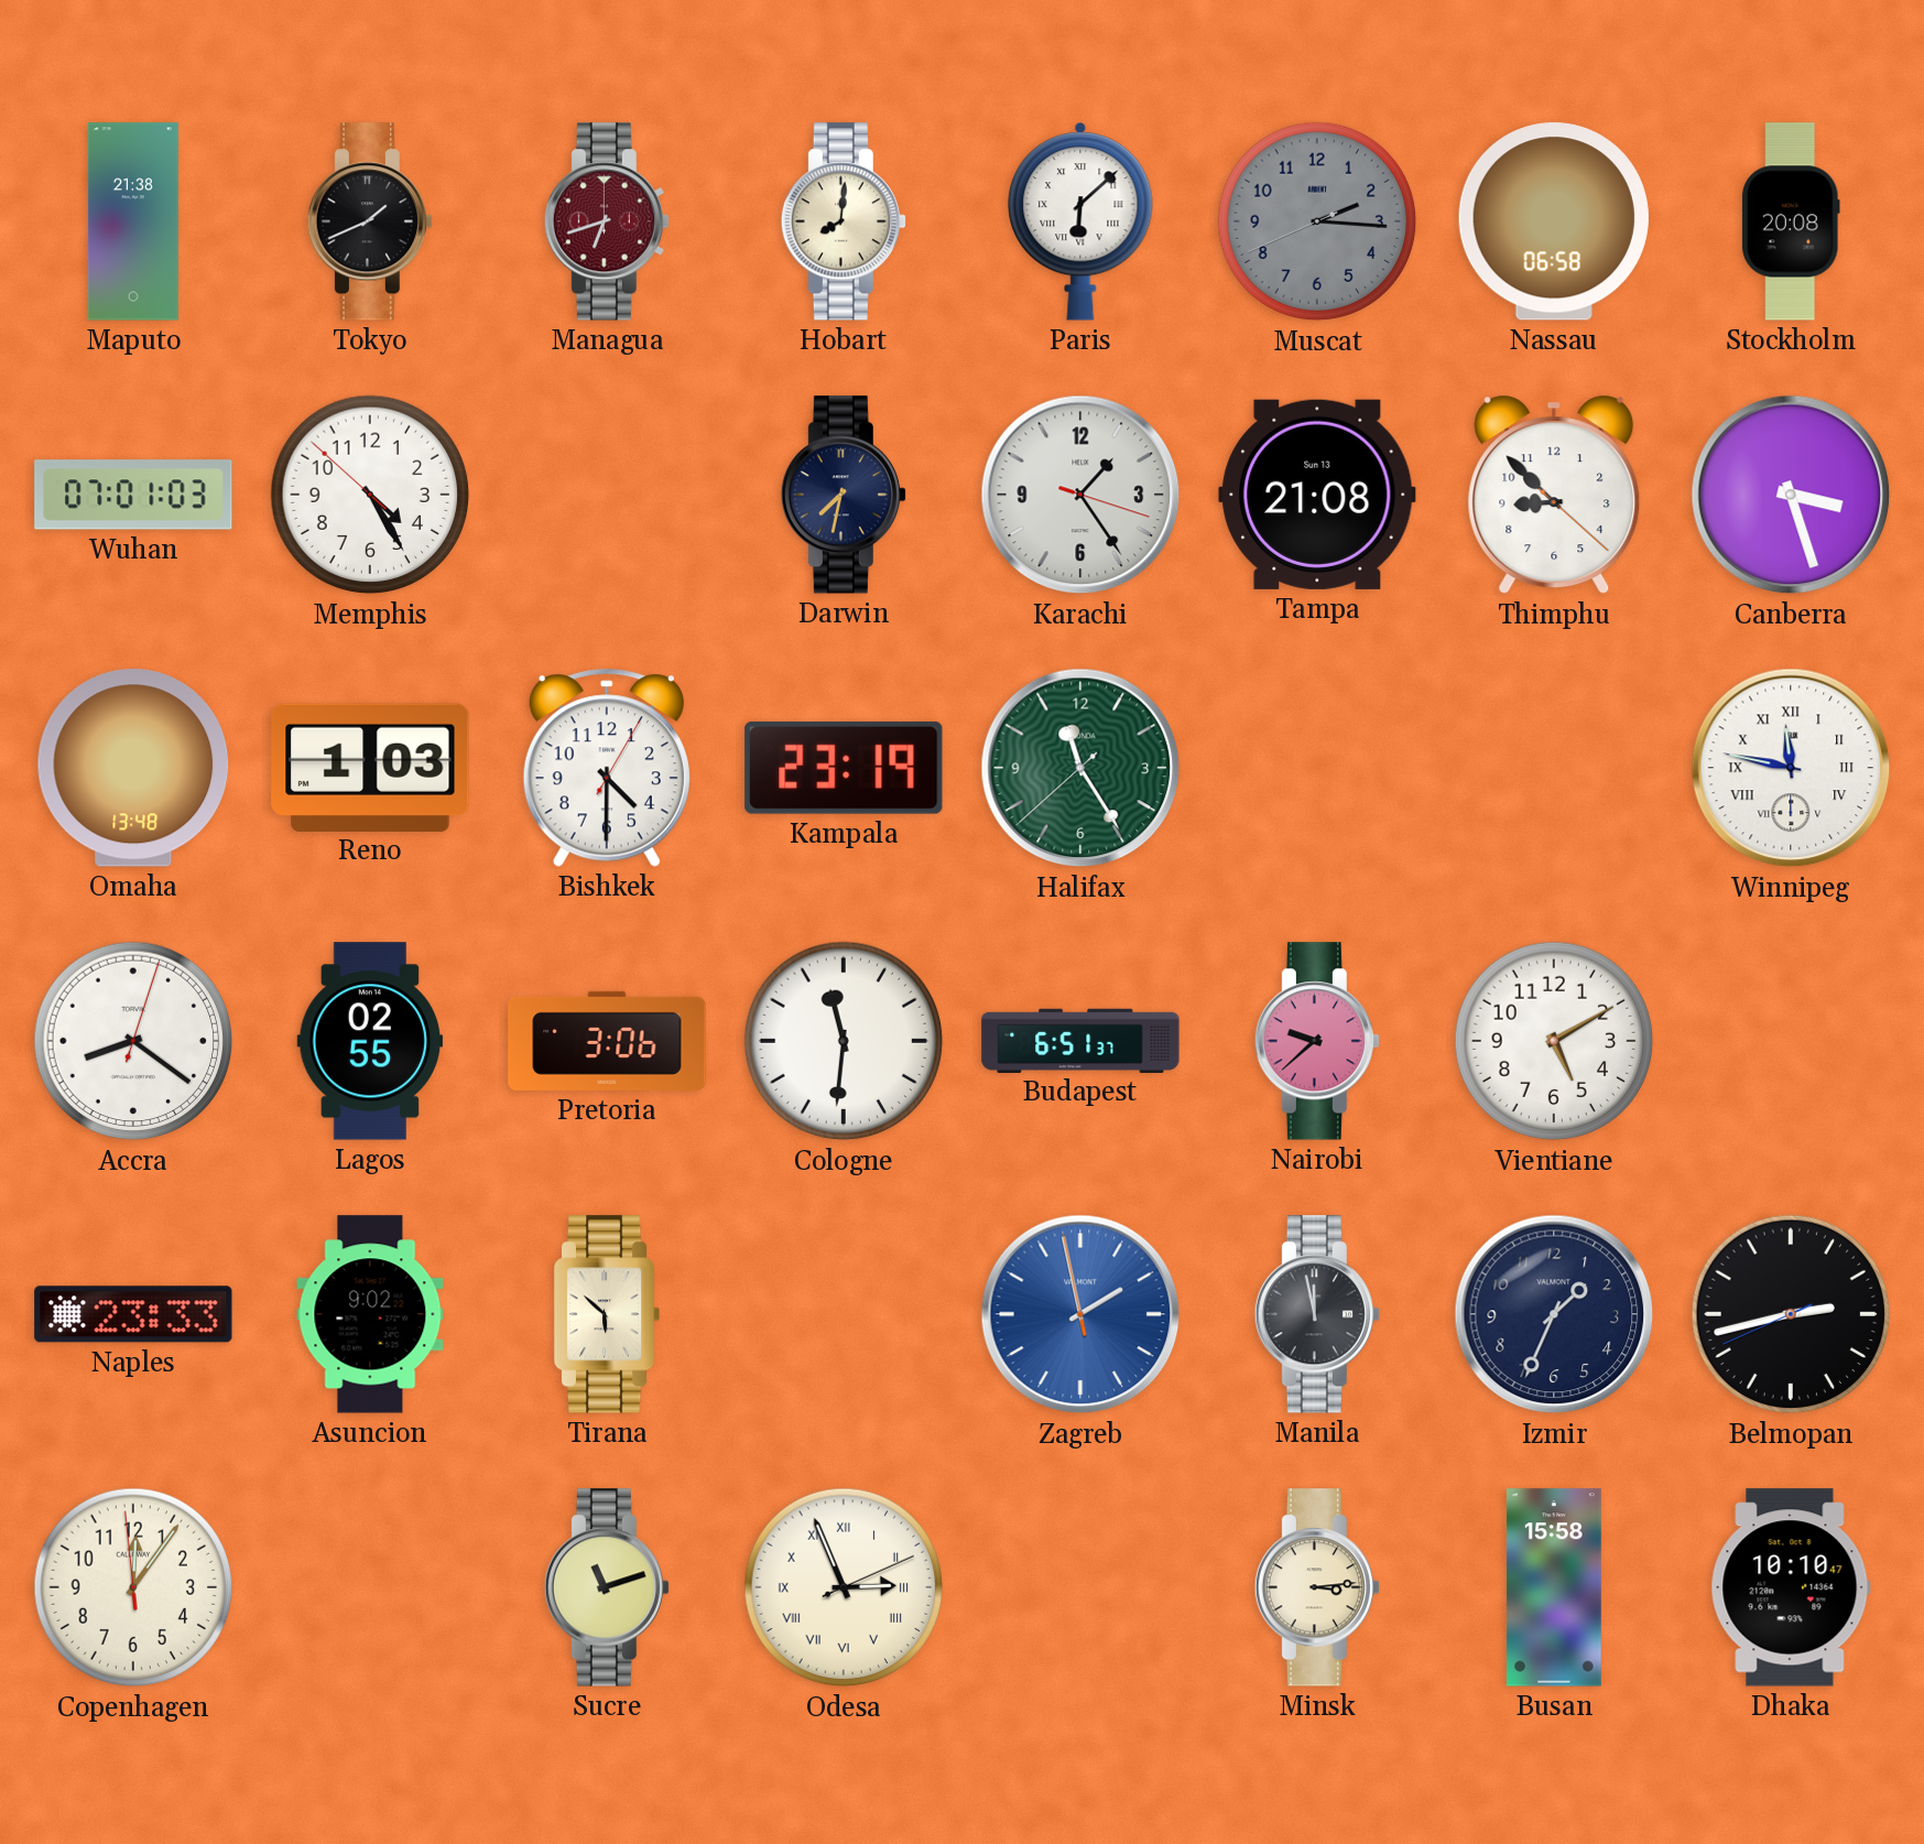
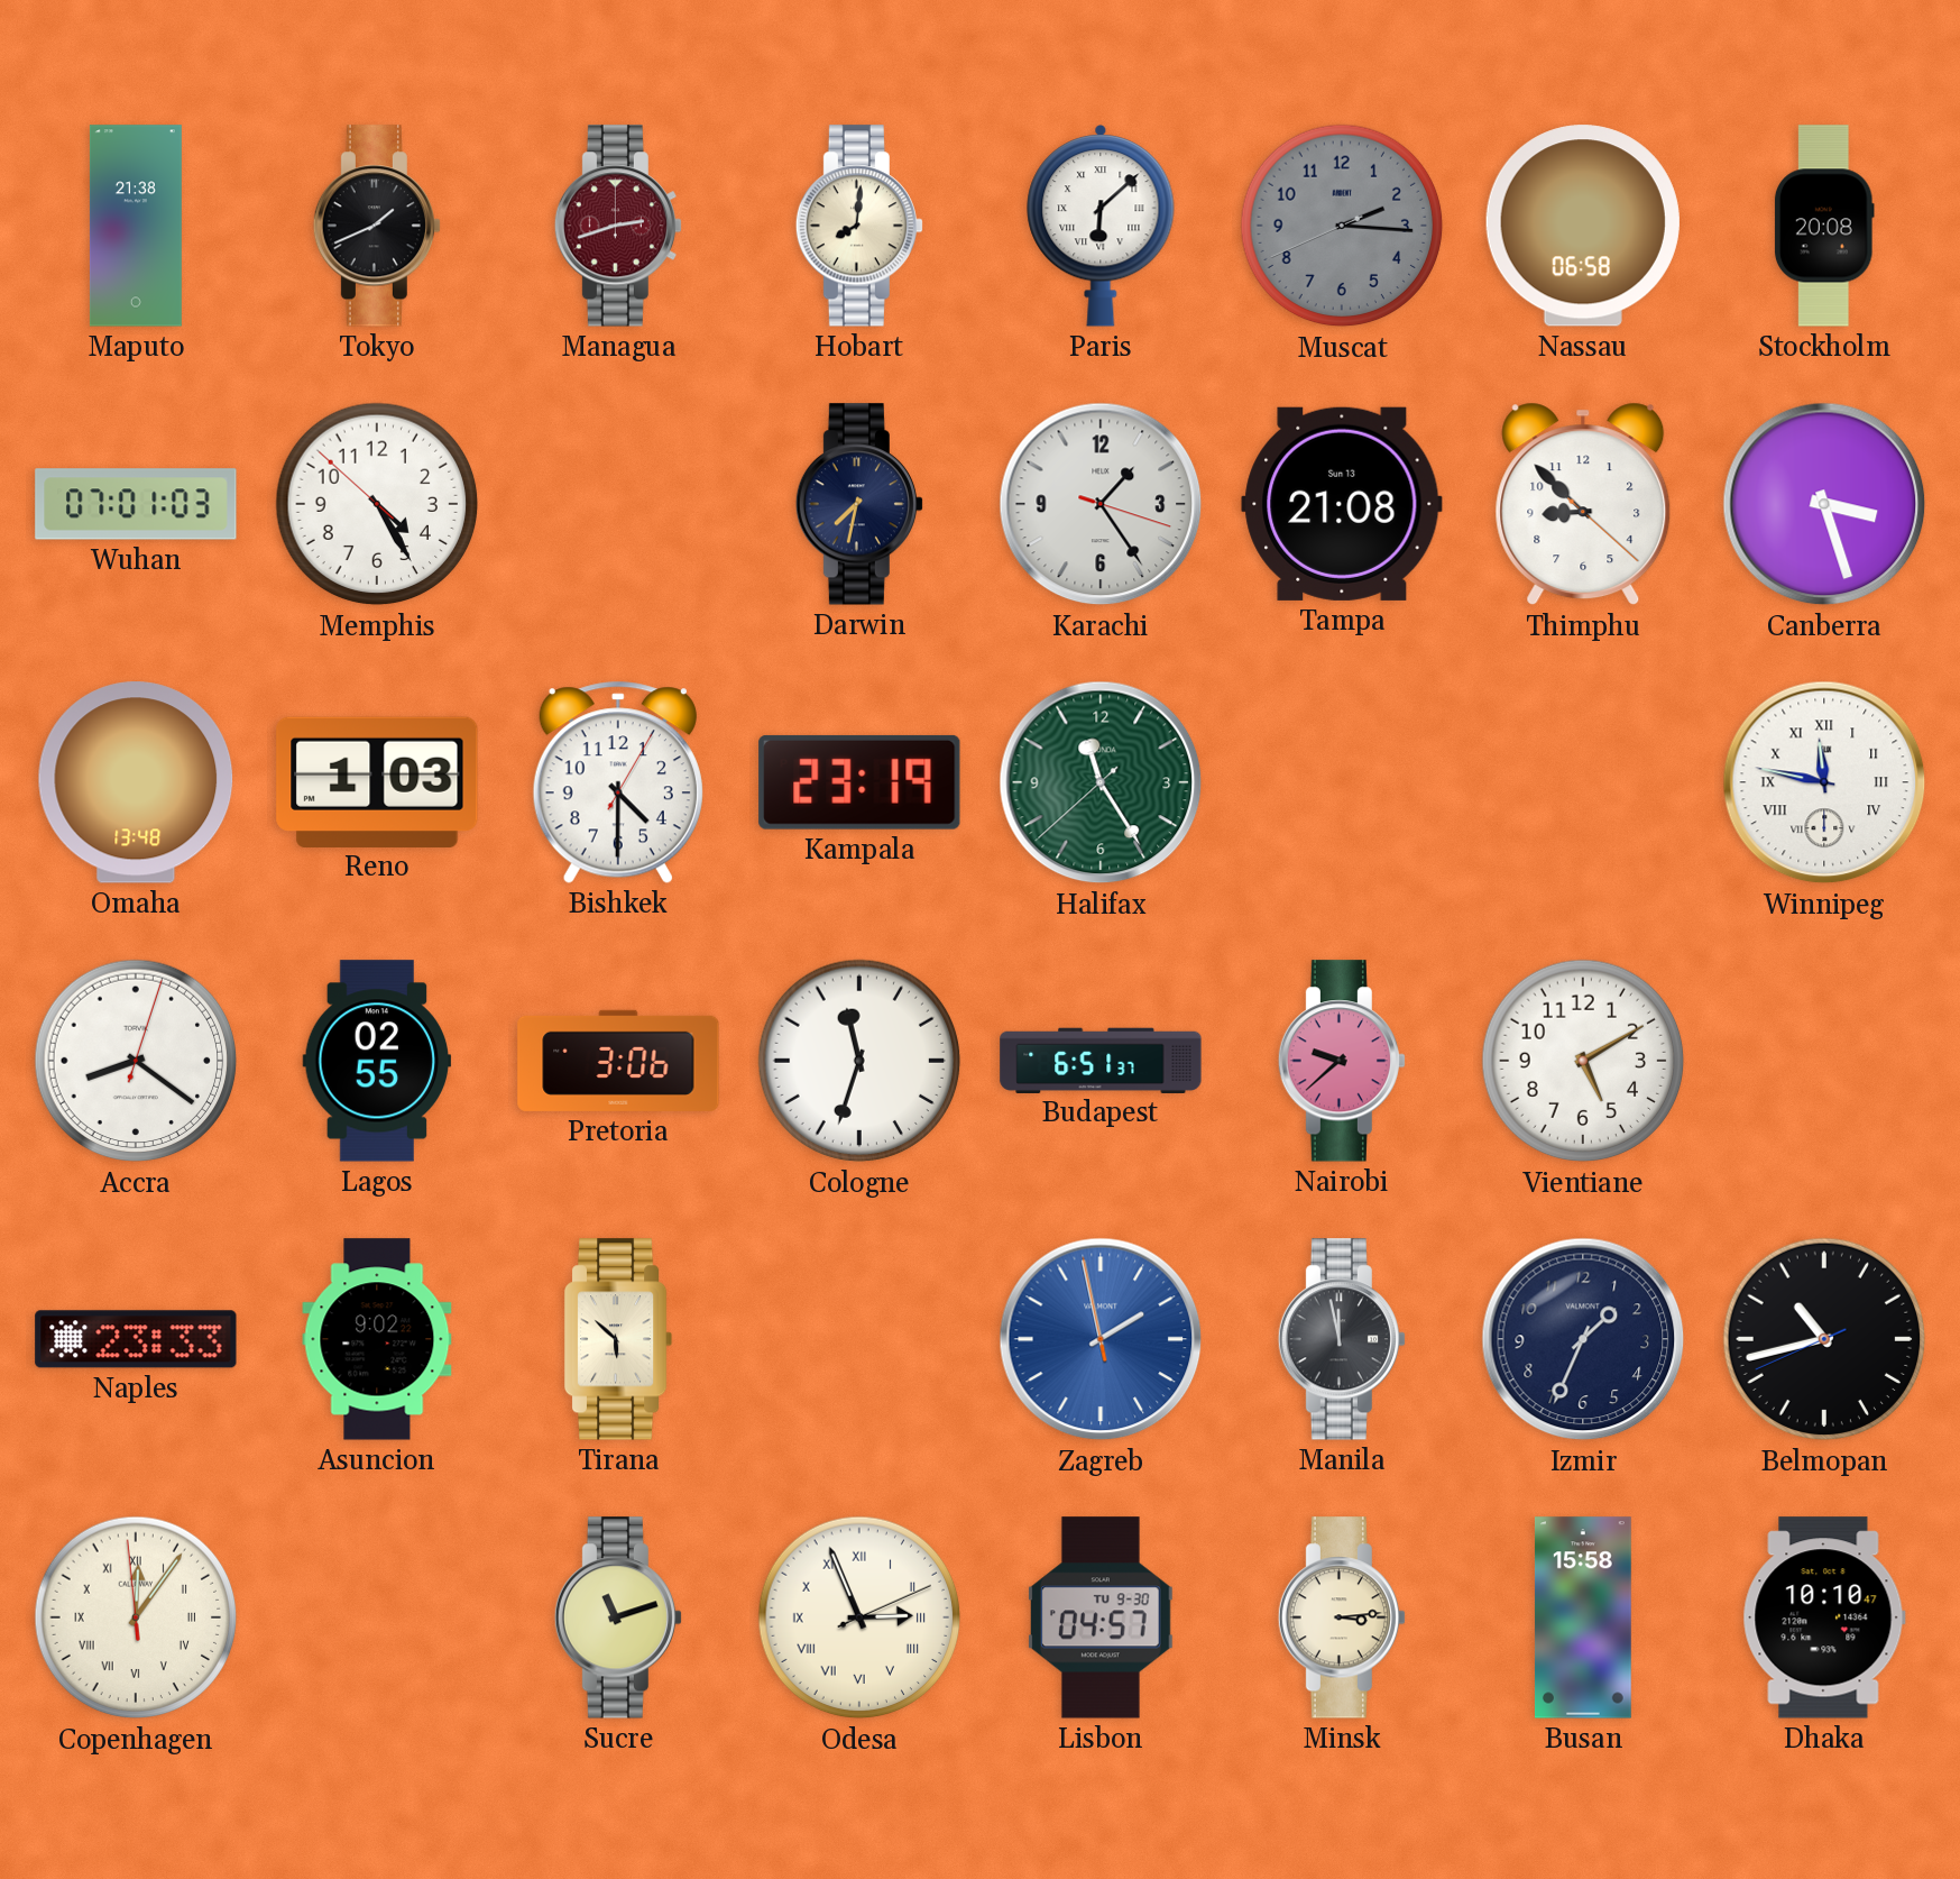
Managua: 6:42 -> 2:42
Cologne: 11:31 -> 11:33
Belmopan: 2:42 -> 10:42
Copenhagen numerals: Arabic -> Roman
Lisbon: none -> 04:57
